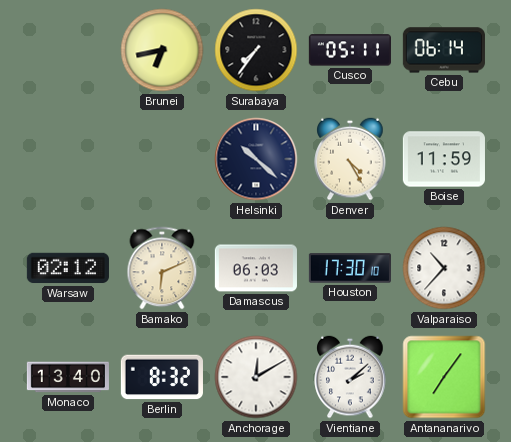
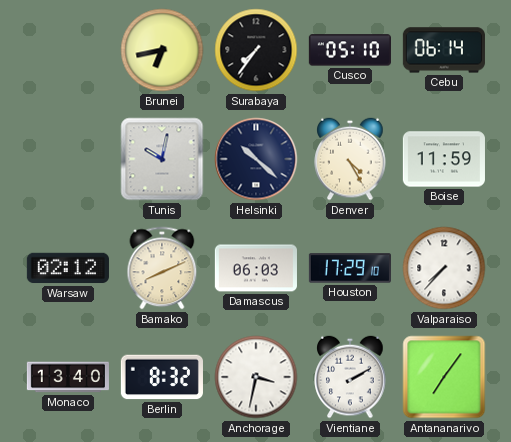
Cusco: 05:11 -> 05:10
Tunis: none -> 10:02
Bamako: 6:11 -> 8:11
Houston: 17:30 -> 17:29
Valparaiso: 10:37 -> 7:37
Anchorage: 12:10 -> 3:32
Vientiane: 2:08 -> 2:10
